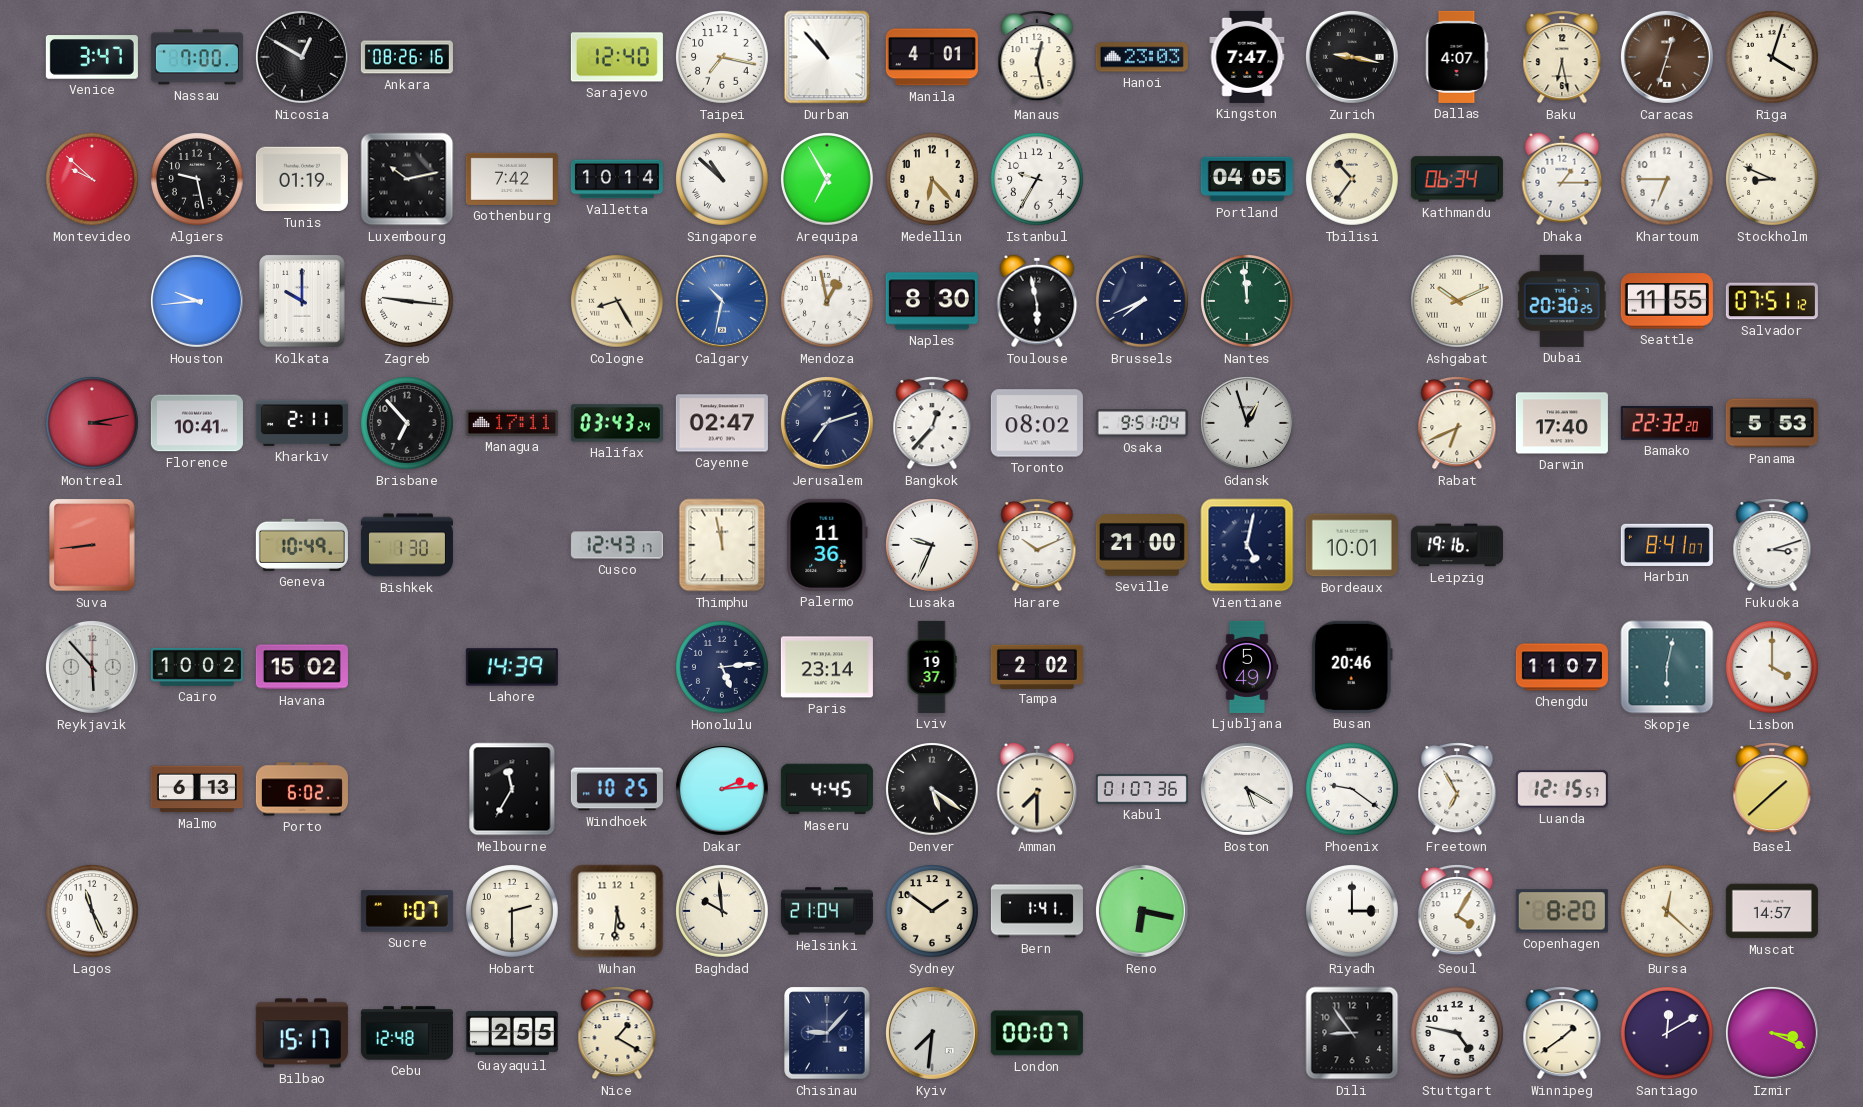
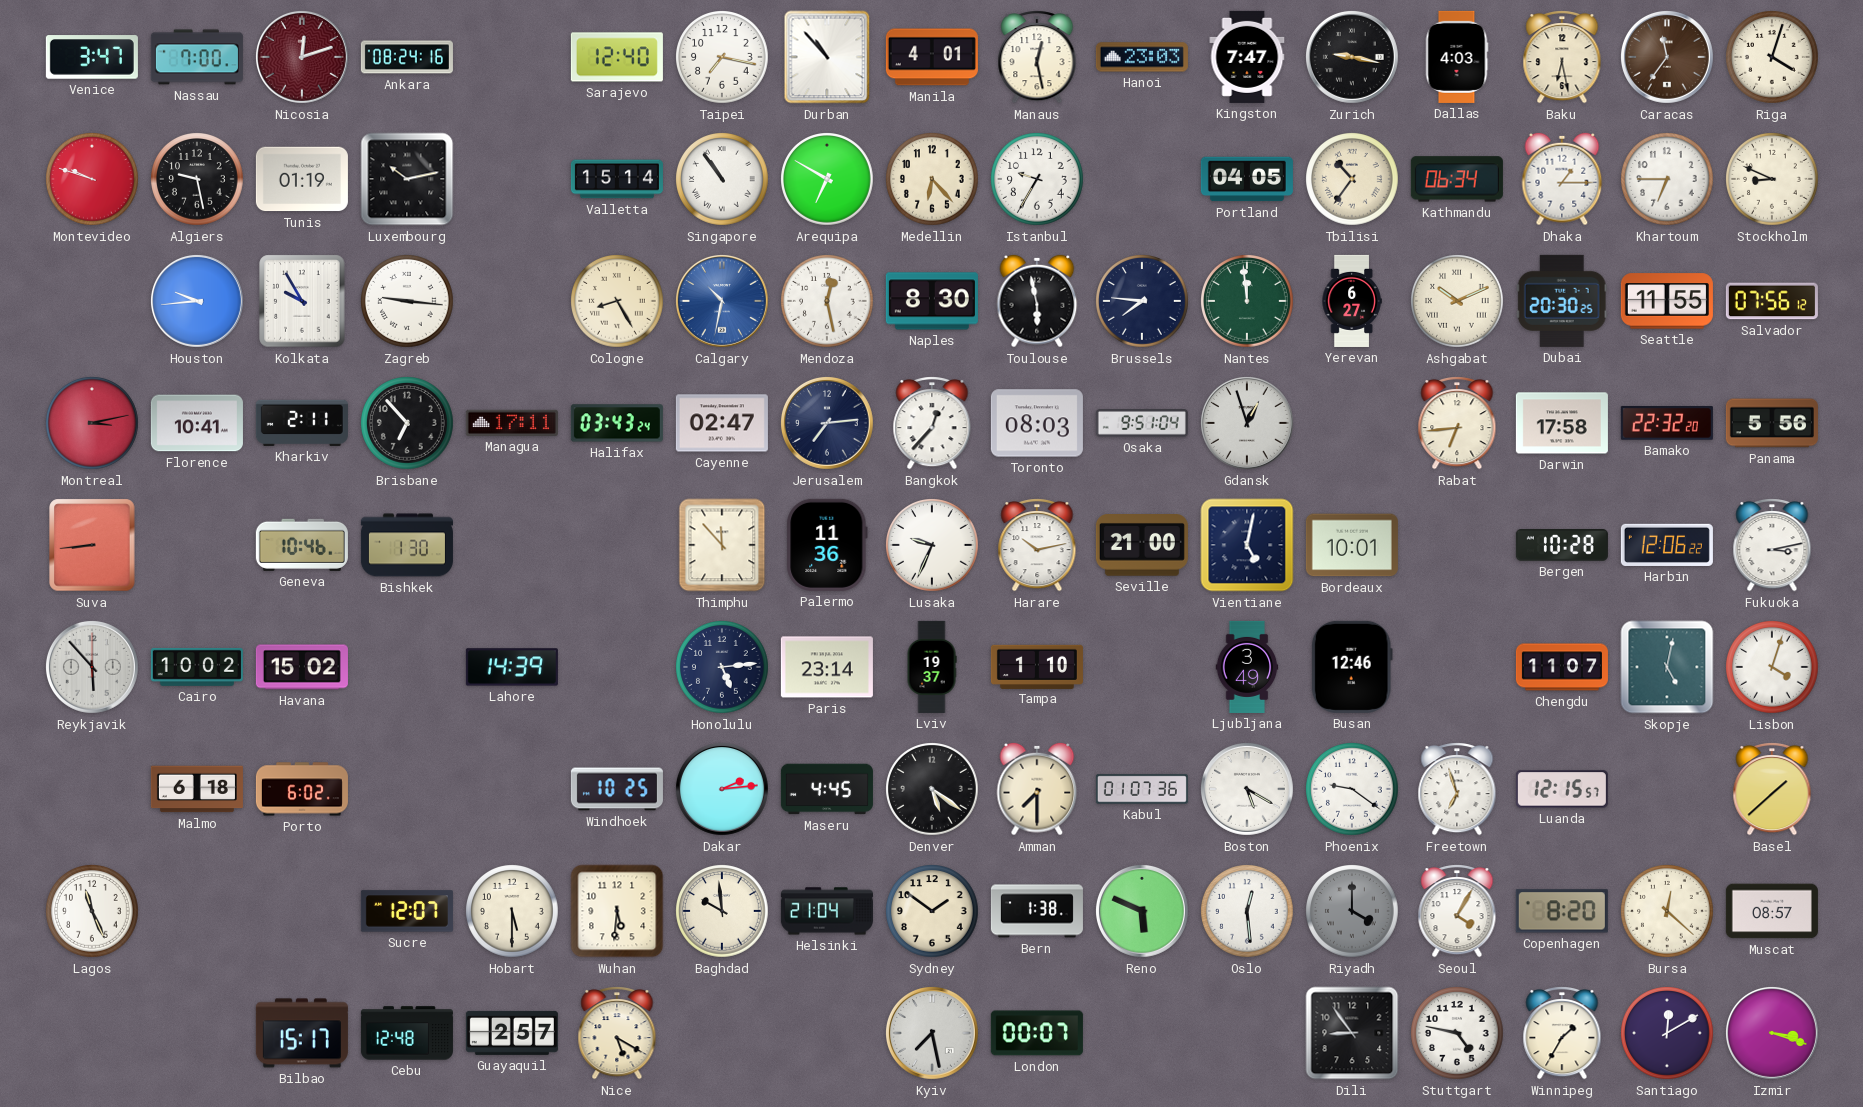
Nicosia: 12:50 -> 12:12
Nicosia dial: black -> burgundy
Ankara: 08:26 -> 08:24
Dallas: 4:07 -> 4:03
Caracas: 12:33 -> 11:36
Montevideo: 9:52 -> 9:48
Gothenburg: 7:42 -> none
Valletta: 10:14 -> 15:14
Singapore: 10:52 -> 10:54
Arequipa: 6:55 -> 6:50
Kolkata: 10:00 -> 9:55
Mendoza: 12:58 -> 12:28
Brussels: 7:41 -> 7:46
Yerevan: none -> 6:27
Salvador: 07:51 -> 07:56
Jerusalem: 7:12 -> 7:14
Toronto: 08:02 -> 08:03
Rabat: 6:41 -> 6:44
Darwin: 17:40 -> 17:58
Panama: 5:53 -> 5:56
Geneva: 10:49 -> 10:46
Cusco: 12:43 -> none
Thimphu: 11:58 -> 11:53
Harare: 10:11 -> 10:13
Leipzig: 19:16 -> none
Bergen: none -> 10:28
Harbin: 8:41 -> 12:06
Fukuoka: 3:12 -> 3:13
Tampa: 2:02 -> 1:10
Ljubljana: 5:49 -> 3:49
Busan: 20:46 -> 12:46
Skopje: 6:02 -> 5:02
Lisbon: 4:00 -> 4:03
Malmo: 6:13 -> 6:18
Melbourne: 11:35 -> none
Freetown: 6:55 -> 6:57
Sucre: 1:07 -> 12:07
Hobart: 2:30 -> 5:30
Bern: 1:41 -> 1:38
Reno: 6:17 -> 5:49
Oslo: none -> 12:29
Riyadh: 3:00 -> 4:00
Riyadh dial: white -> grey
Muscat: 14:57 -> 08:57
Guayaquil: 2:55 -> 2:57
Nice: 1:20 -> 5:20
Chisinau: 9:07 -> none
Kyiv: 7:31 -> 7:28
Winnipeg: 1:39 -> 1:35
Izmir: 3:19 -> 3:18
